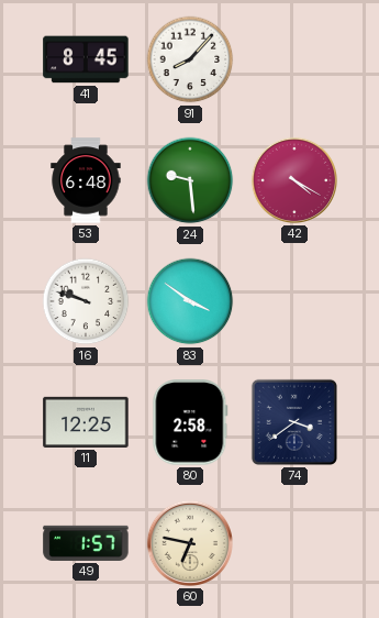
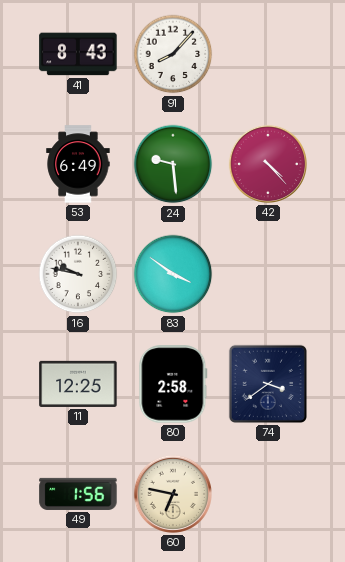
41: 8:45 -> 8:43
53: 6:48 -> 6:49
42: 4:20 -> 4:23
16: 9:48 -> 9:47
49: 1:57 -> 1:56
